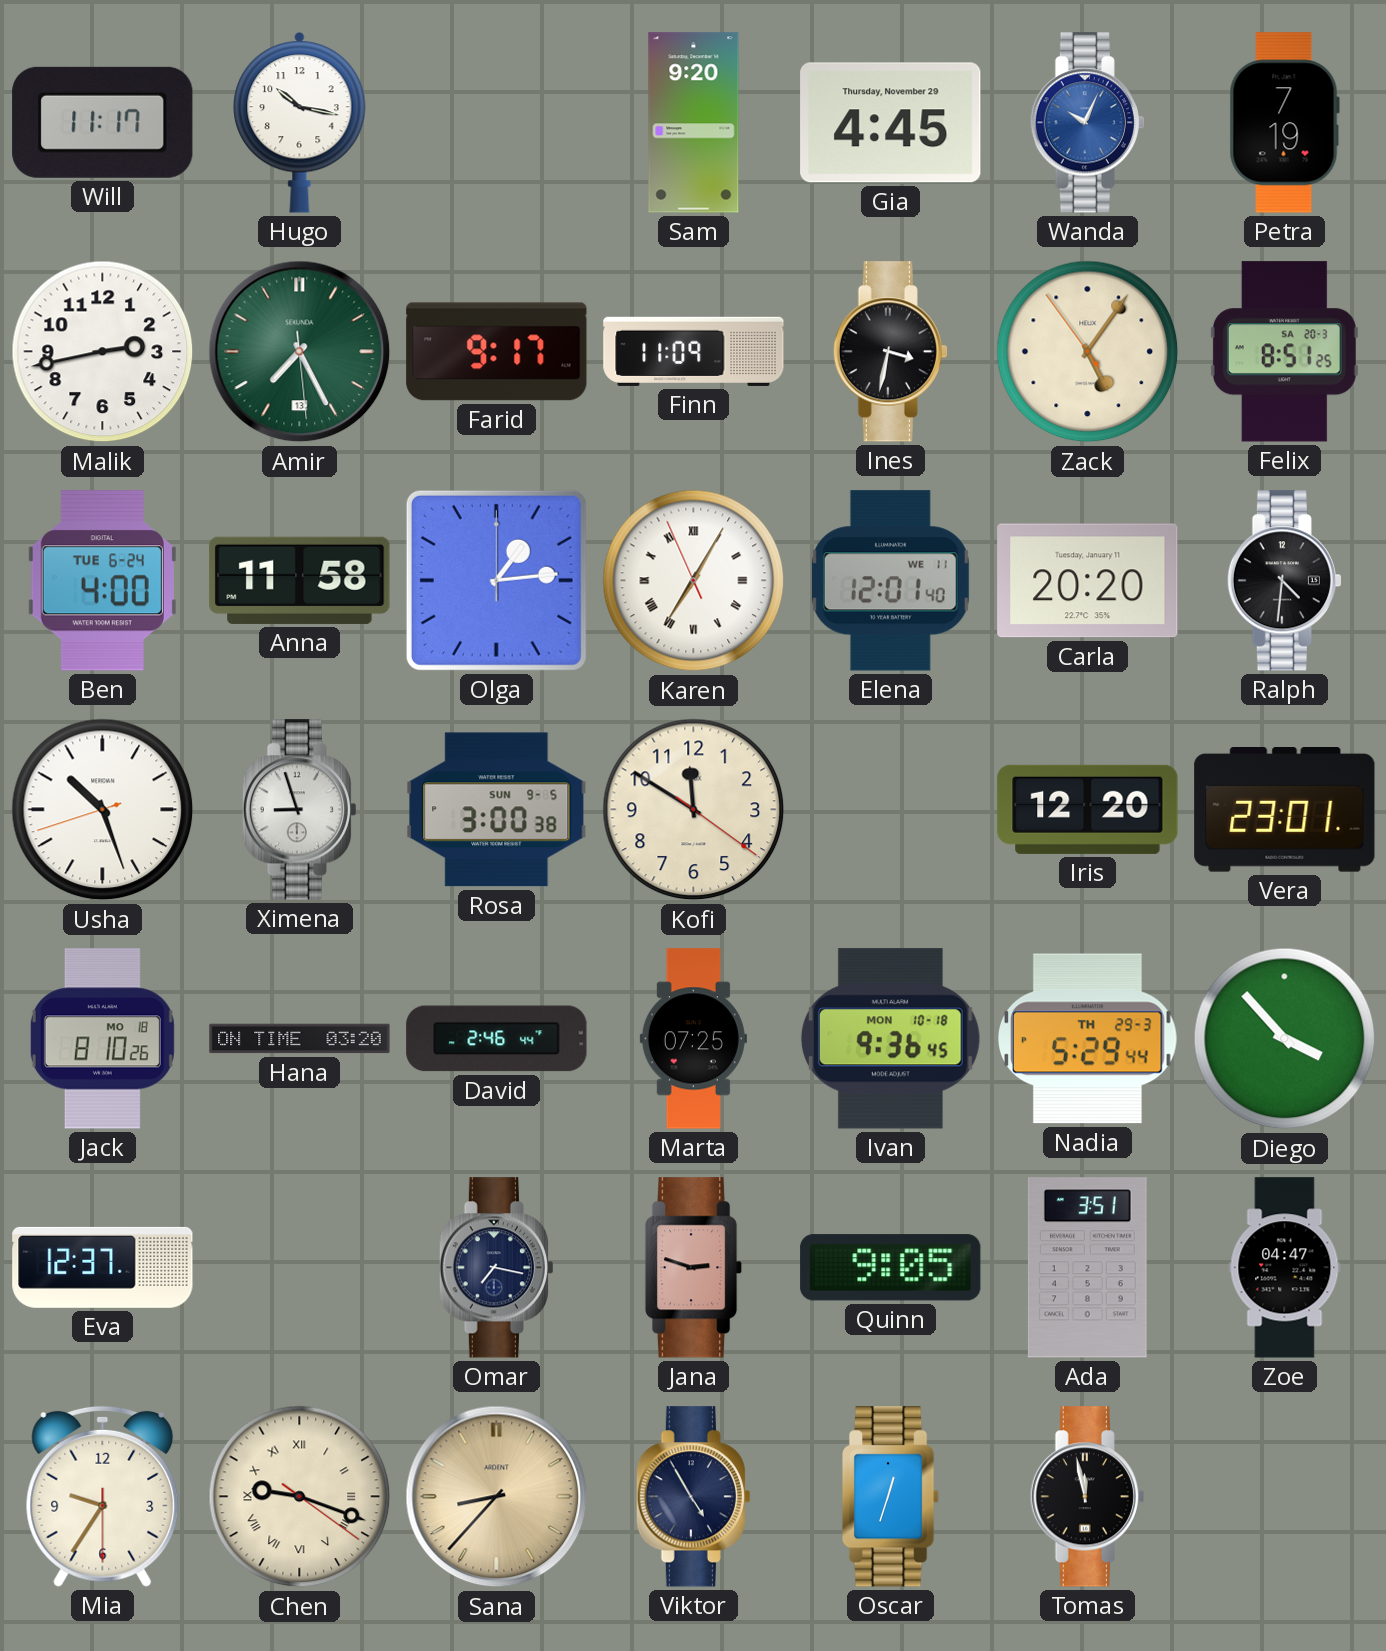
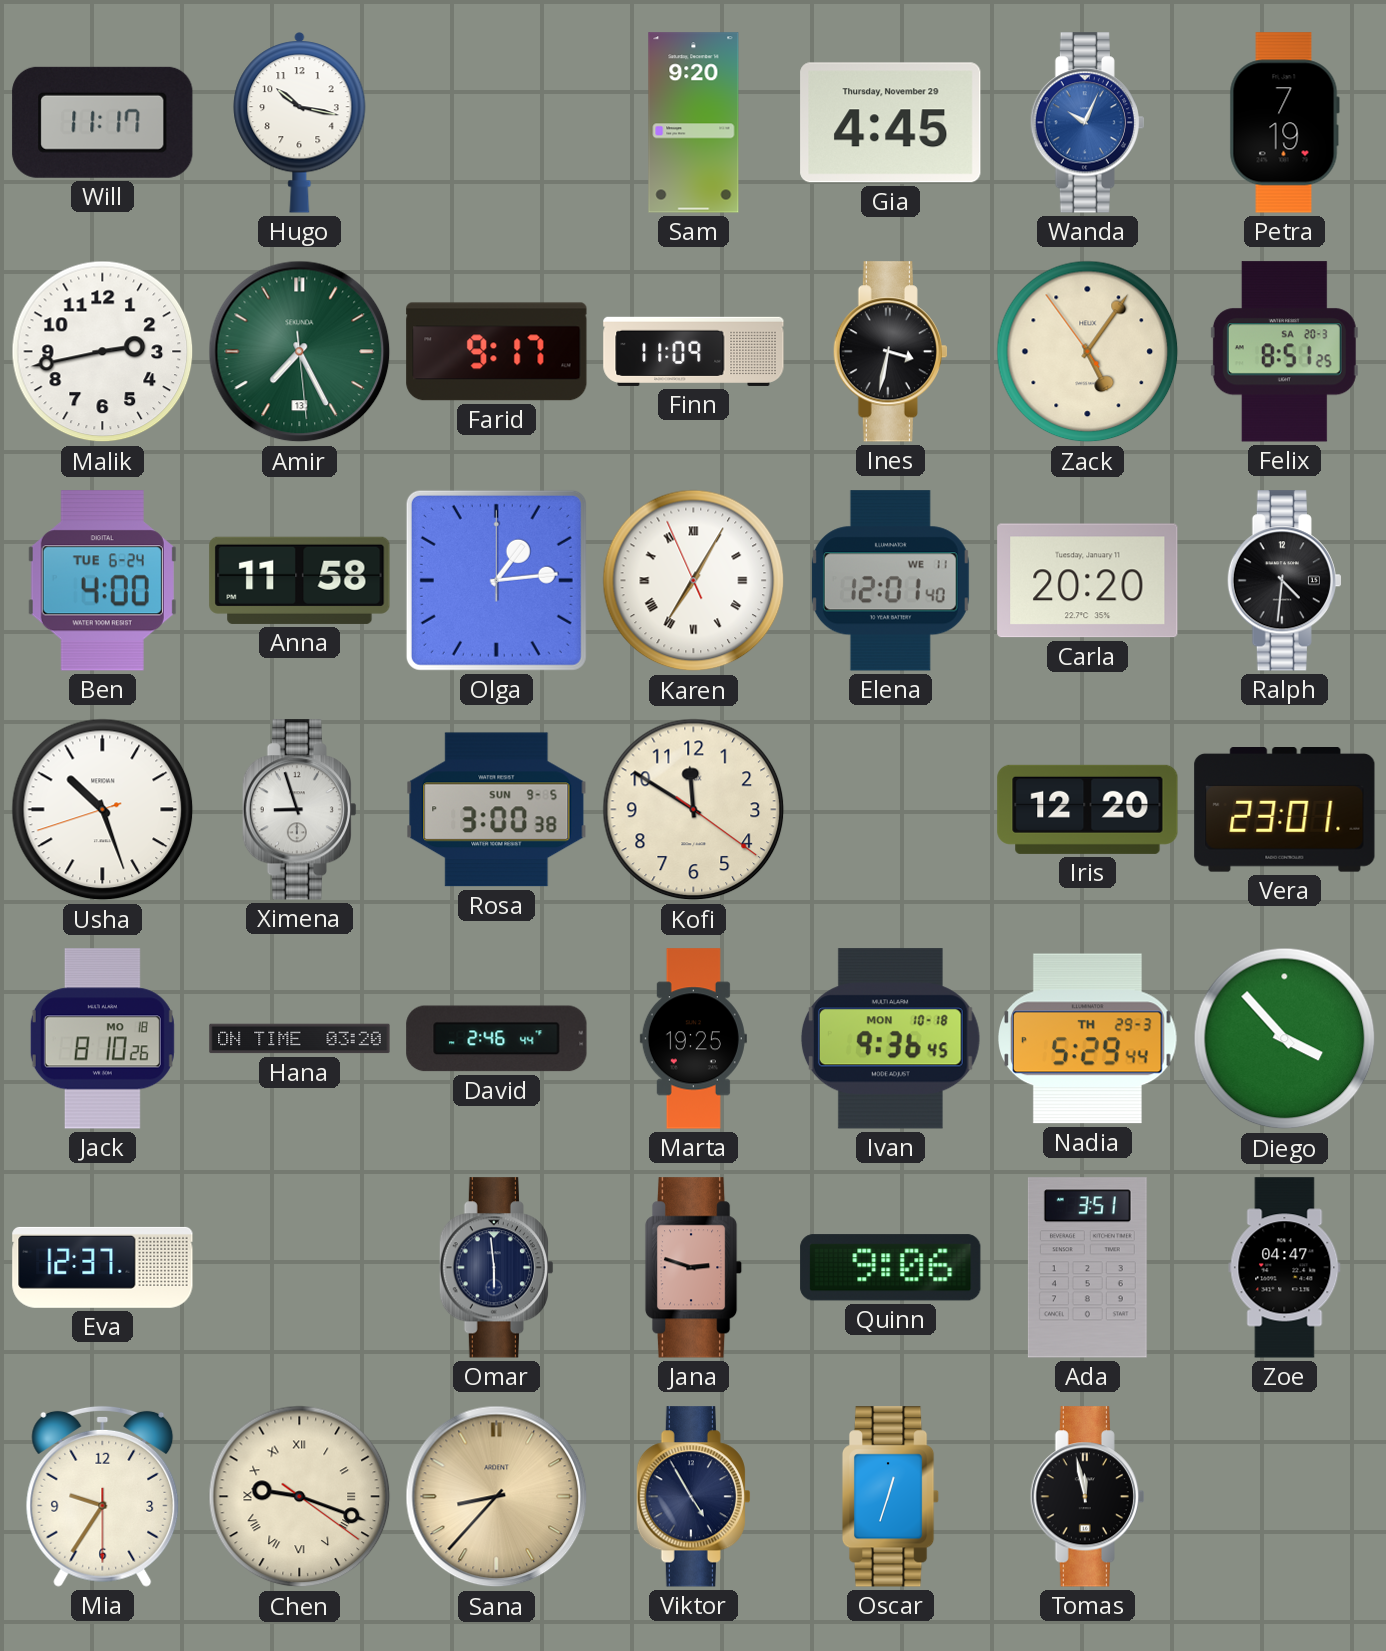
Marta: 07:25 -> 19:25
Omar: 7:17 -> 5:59
Quinn: 9:05 -> 9:06
